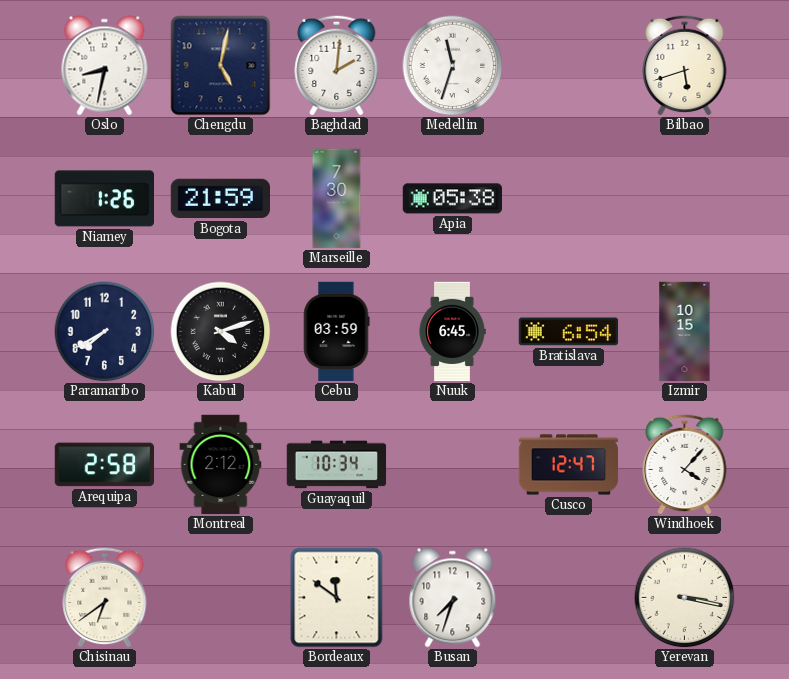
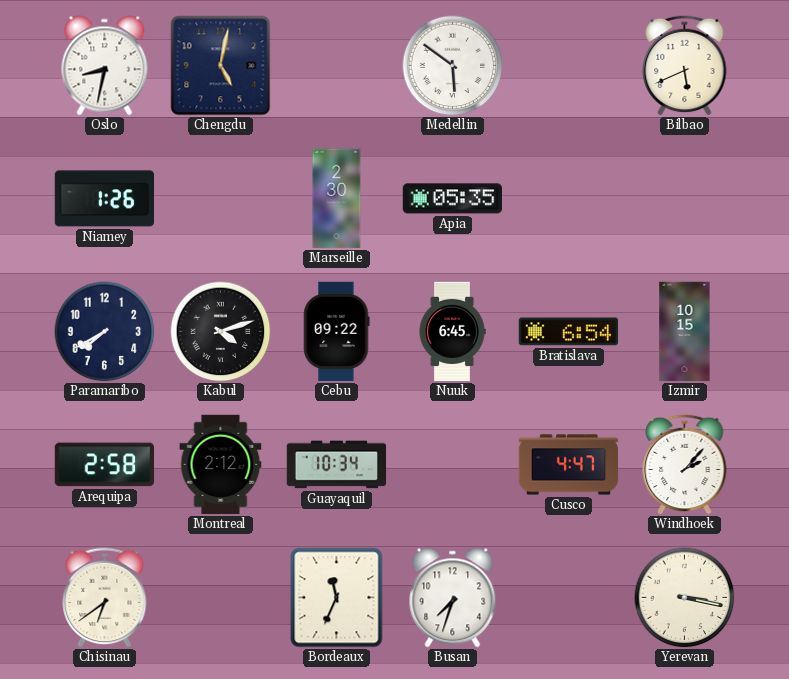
Baghdad: 2:01 -> none
Medellin: 11:33 -> 5:51
Bilbao: 5:42 -> 5:41
Bogota: 21:59 -> none
Marseille: 7:30 -> 2:30
Apia: 05:38 -> 05:35
Cebu: 03:59 -> 09:22
Cusco: 12:47 -> 4:47
Windhoek: 4:07 -> 2:07
Bordeaux: 11:51 -> 11:34
